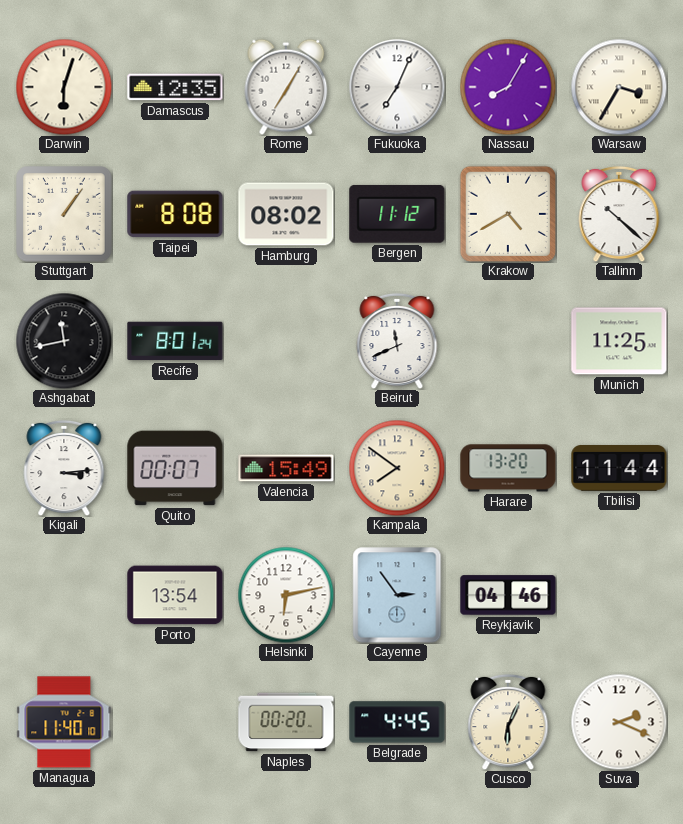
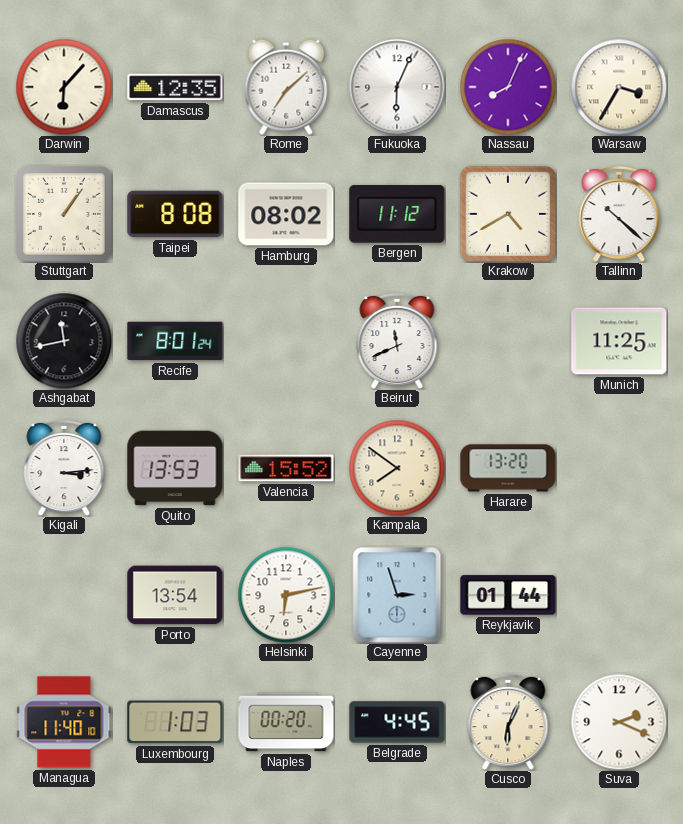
Darwin: 6:03 -> 6:07
Rome: 7:05 -> 7:08
Fukuoka: 7:04 -> 6:04
Nassau: 8:05 -> 8:04
Quito: 00:07 -> 13:53
Valencia: 15:49 -> 15:52
Tbilisi: 11:44 -> none
Cayenne: 2:54 -> 2:57
Reykjavik: 04:46 -> 01:44
Luxembourg: none -> 1:03
